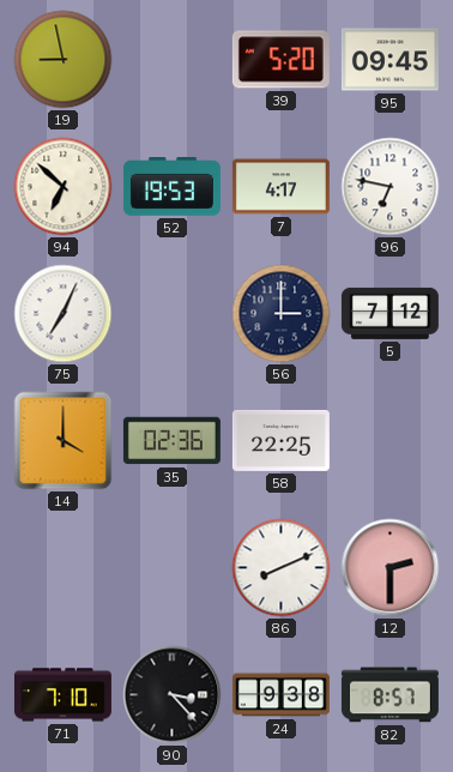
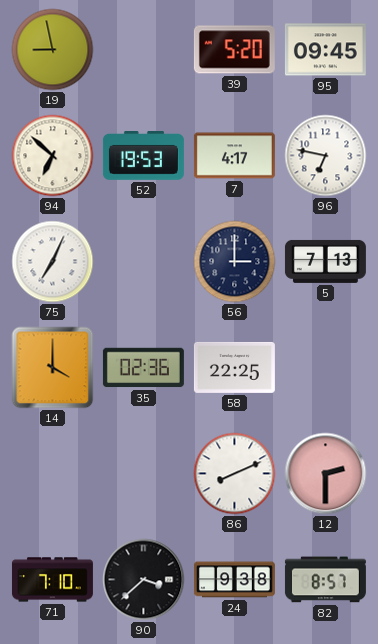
5: 7:12 -> 7:13
90: 3:23 -> 3:38
